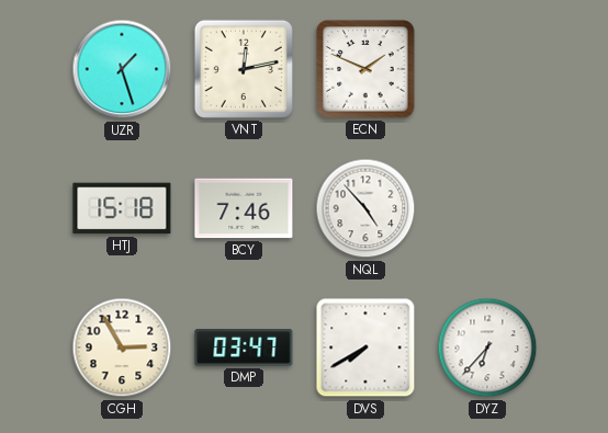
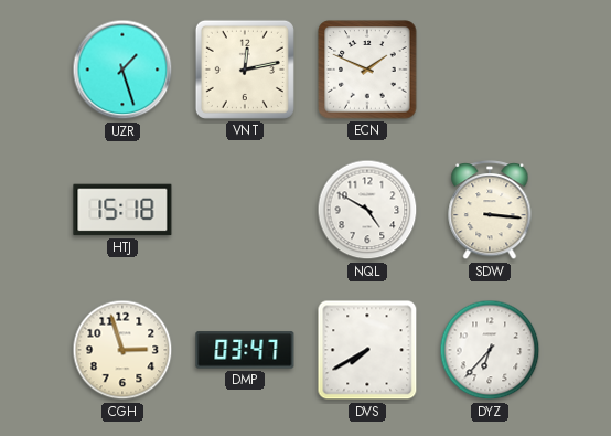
BCY: 7:46 -> none
NQL: 4:53 -> 4:50
SDW: none -> 3:16
CGH: 2:55 -> 2:57
